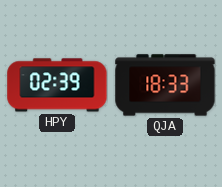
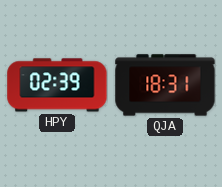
QJA: 18:33 -> 18:31
